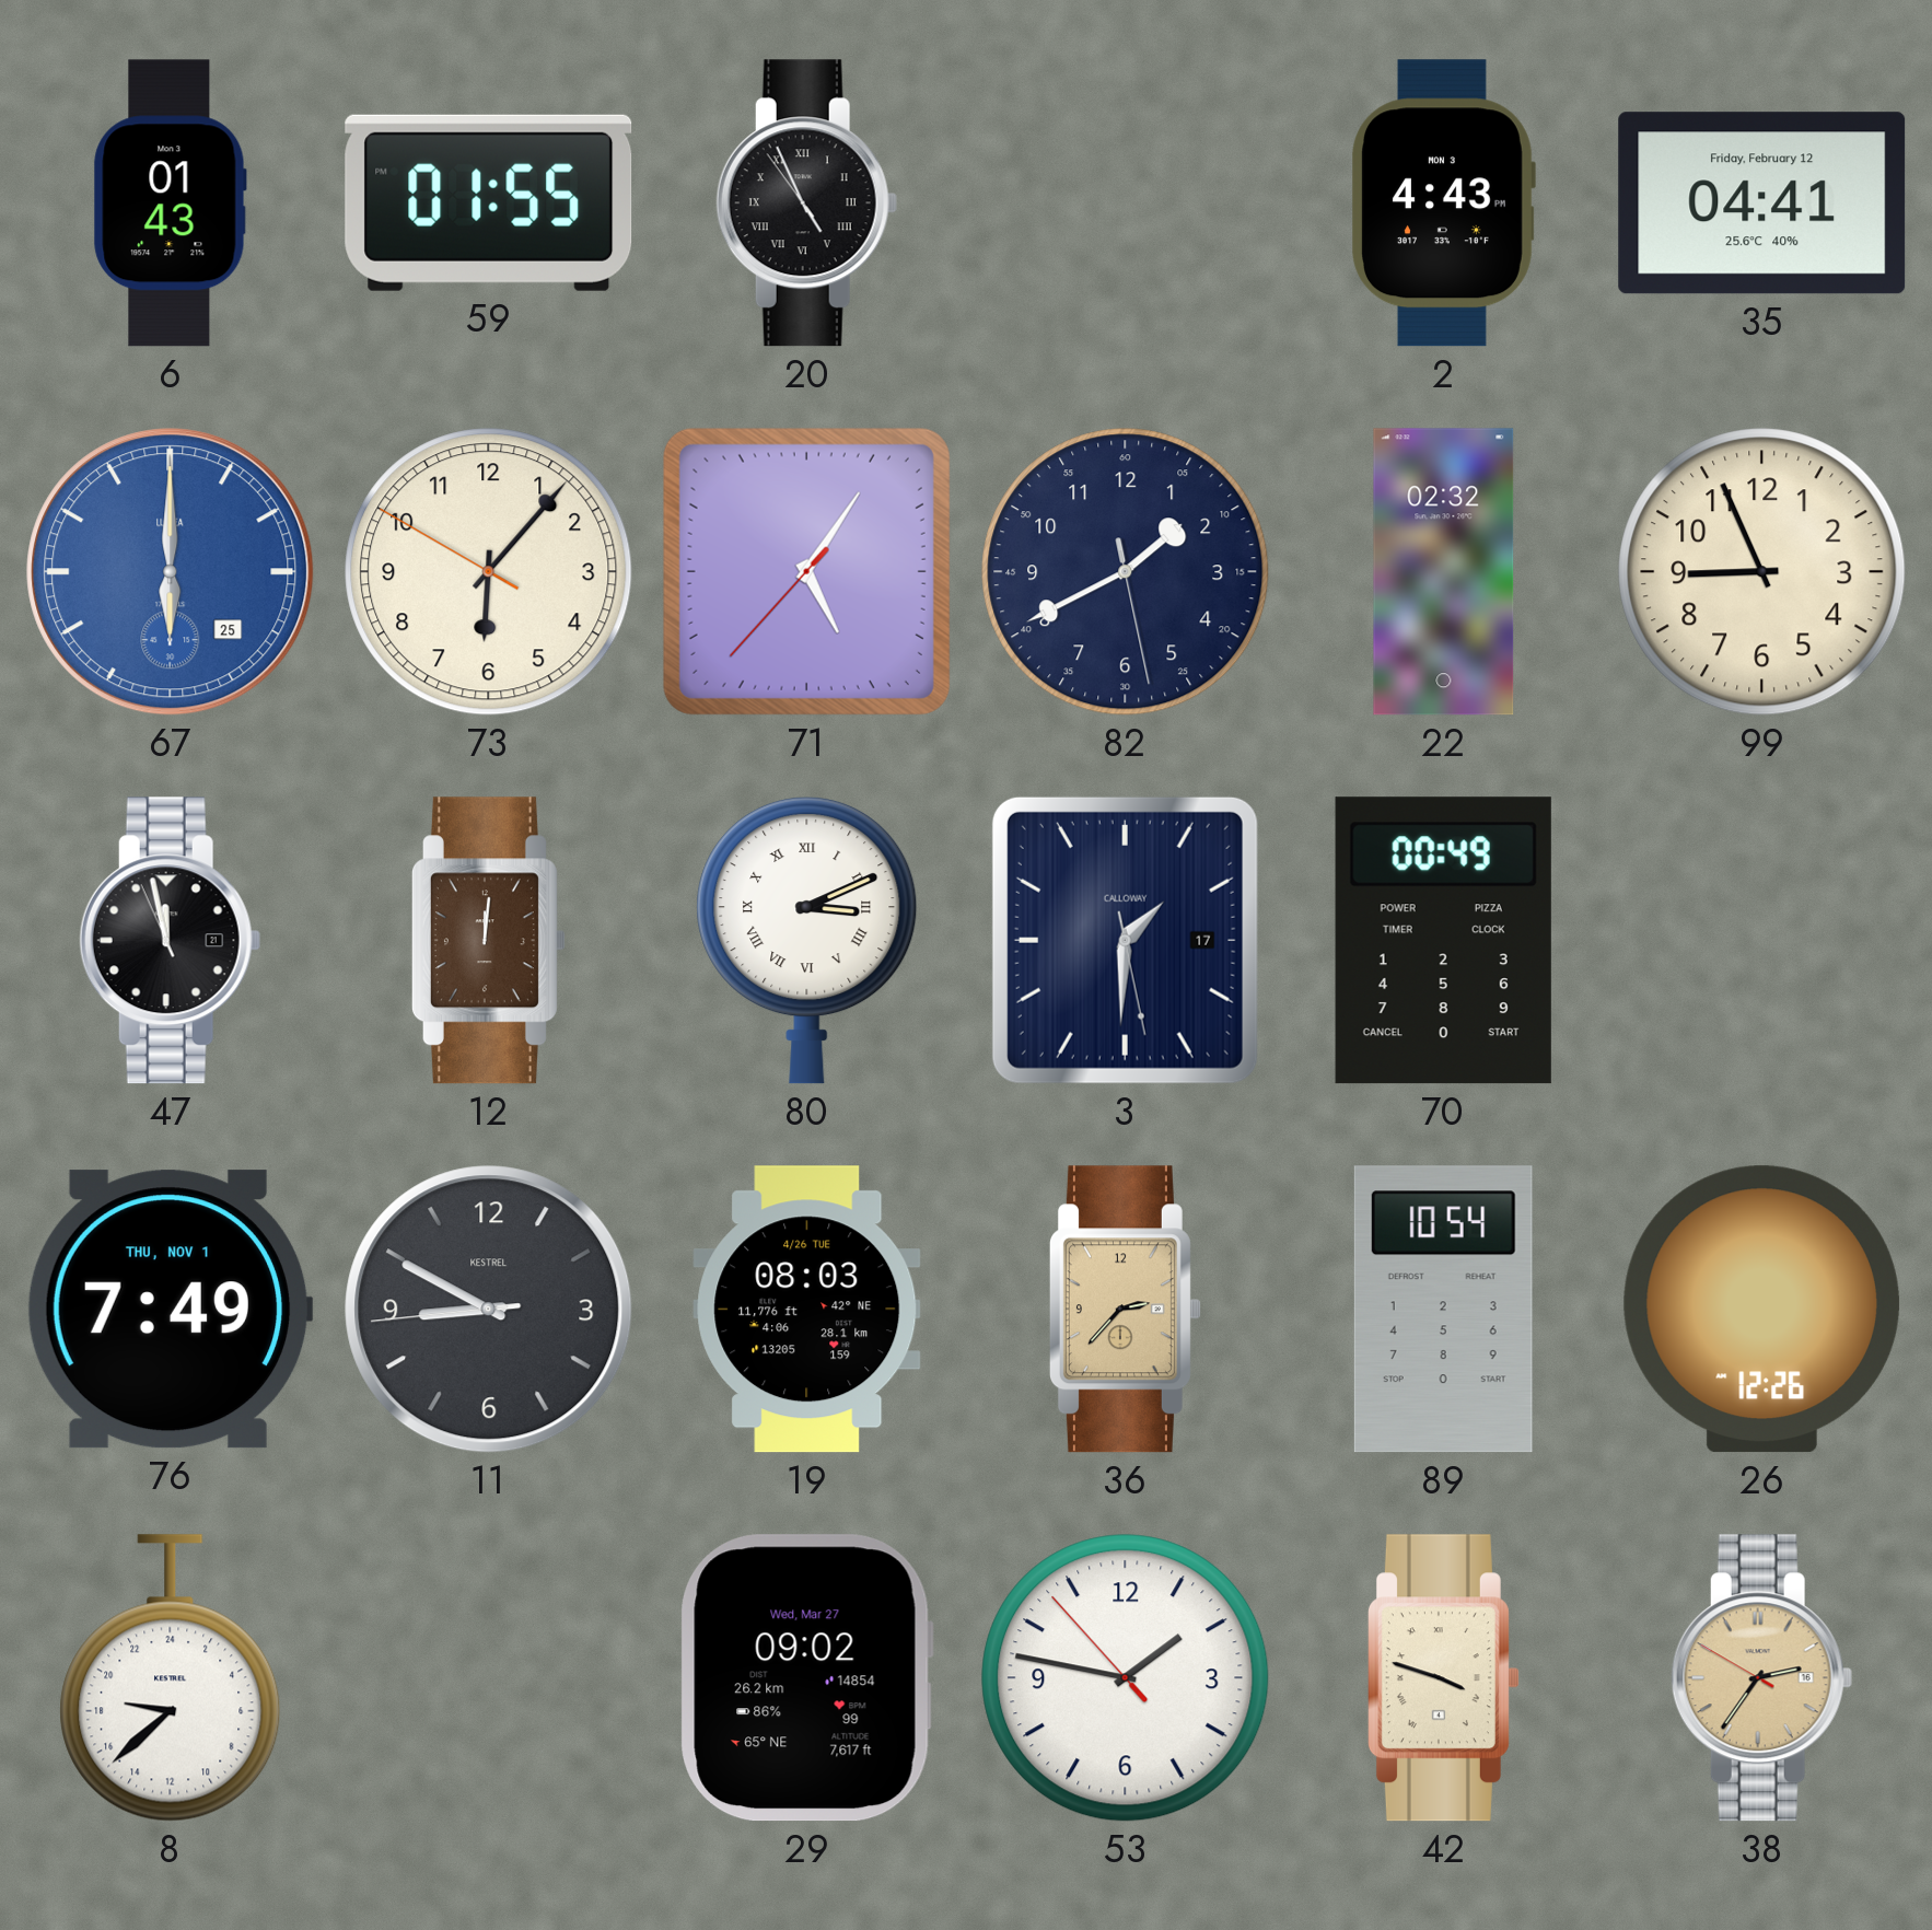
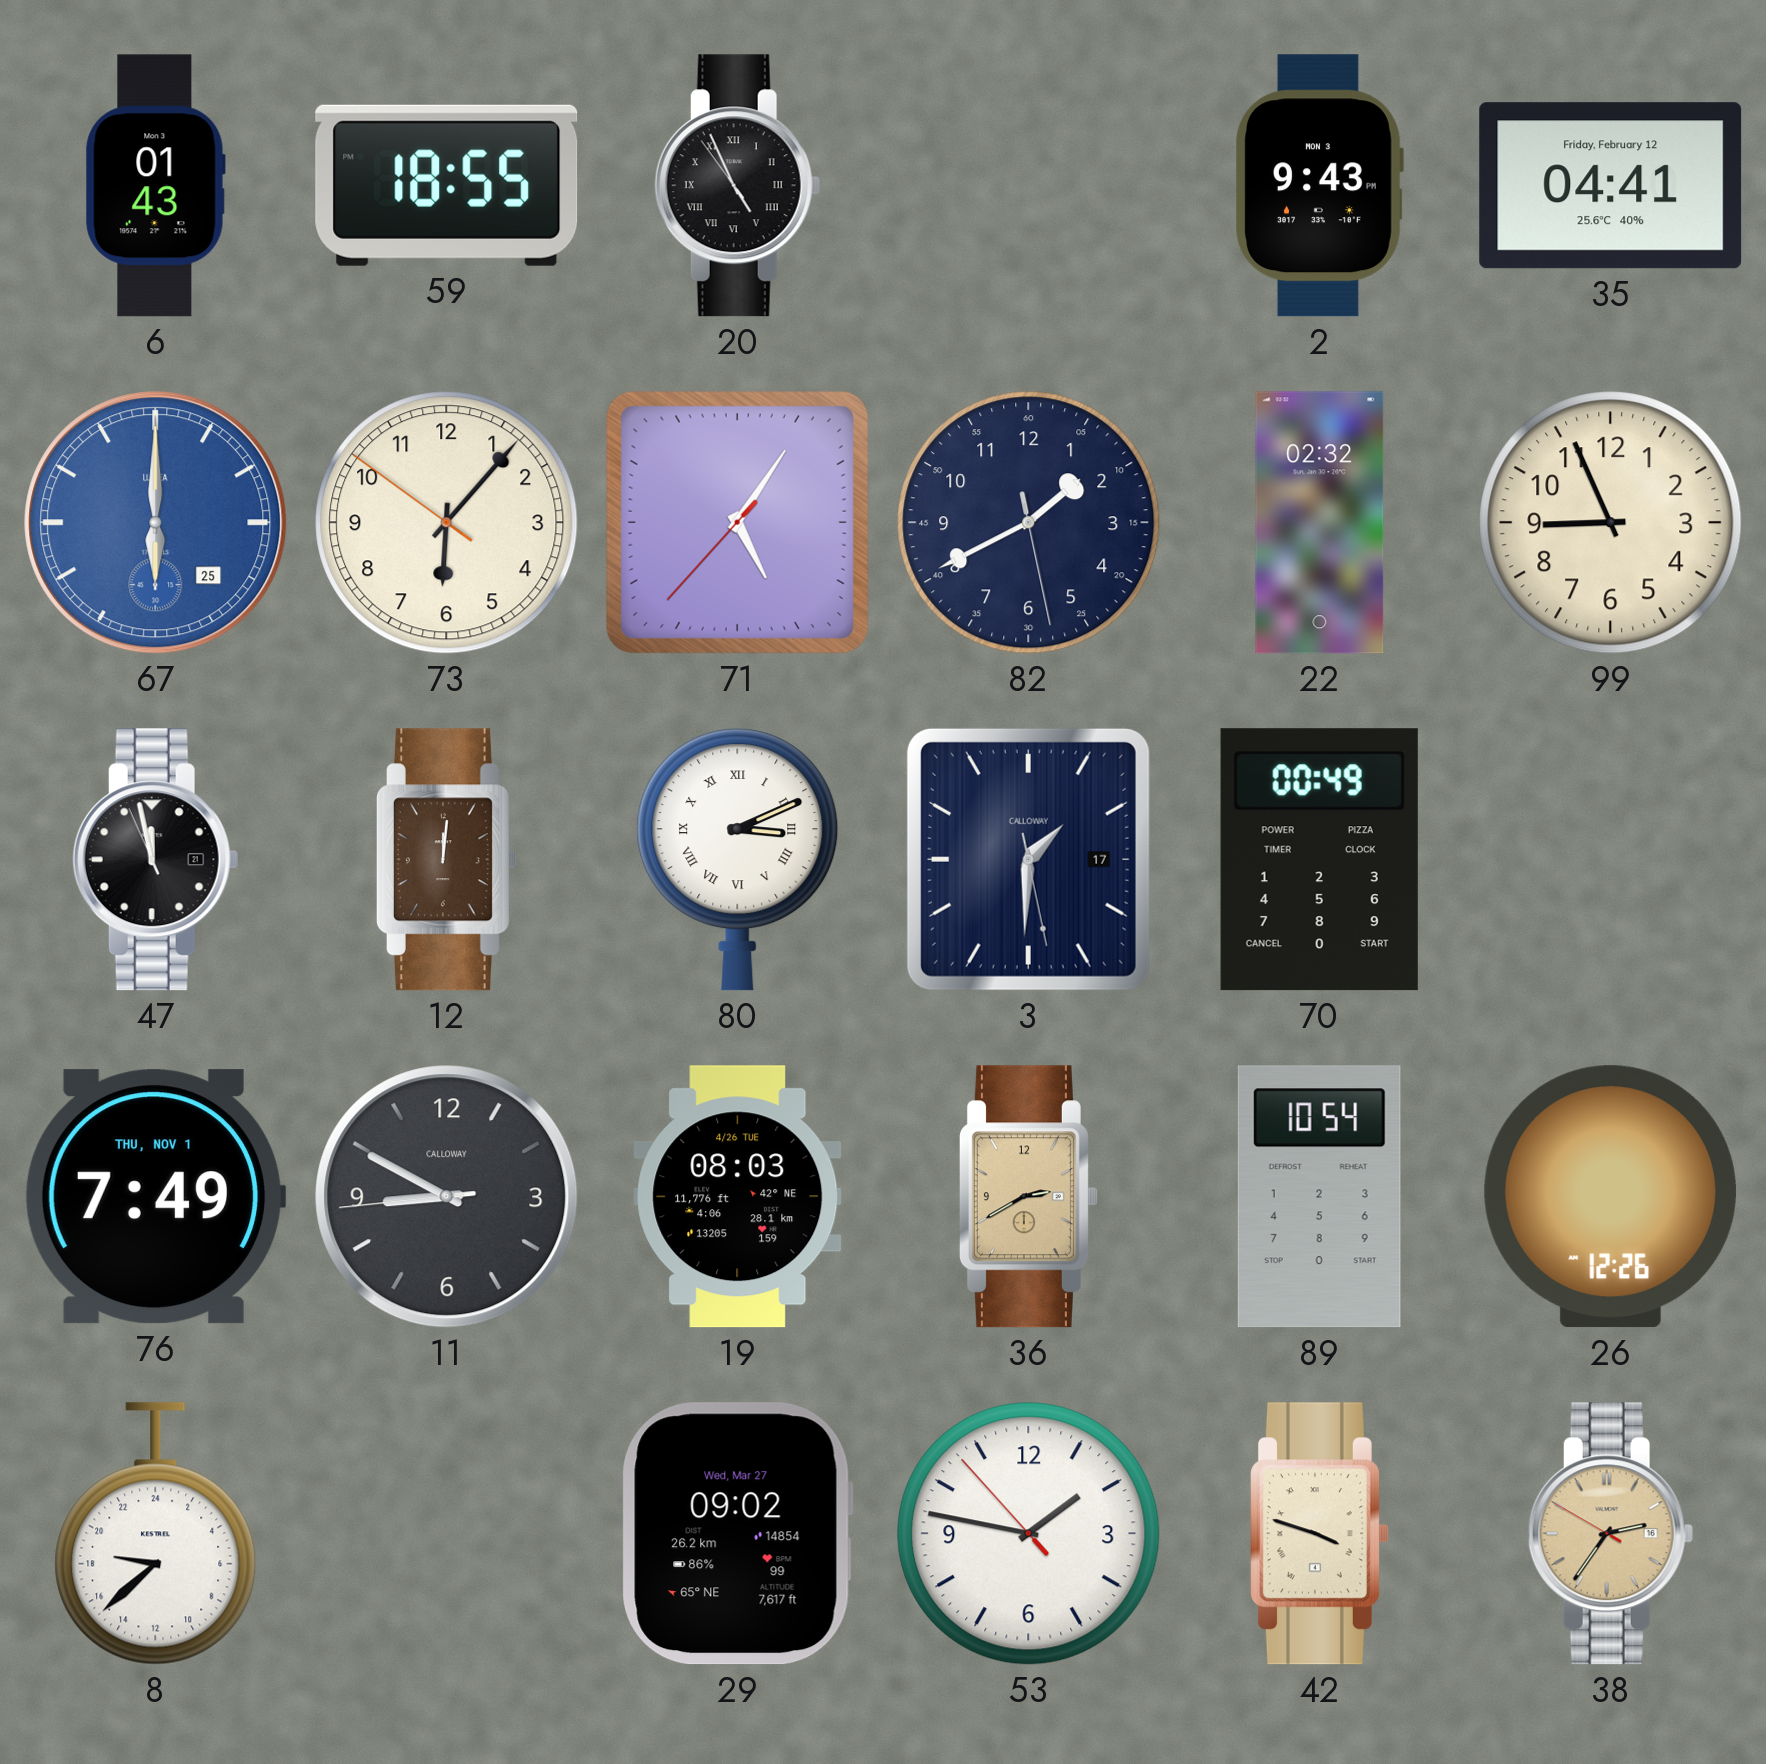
59: 01:55 -> 18:55
2: 4:43 -> 9:43
73: 6:06:50 -> 6:06:51
11 brand: KESTREL -> CALLOWAY
36: 2:37 -> 2:40
